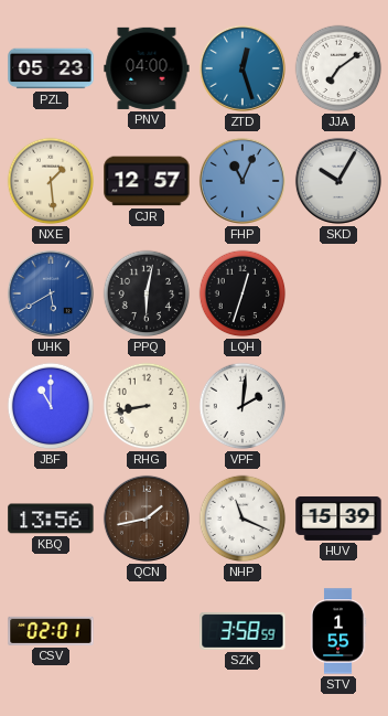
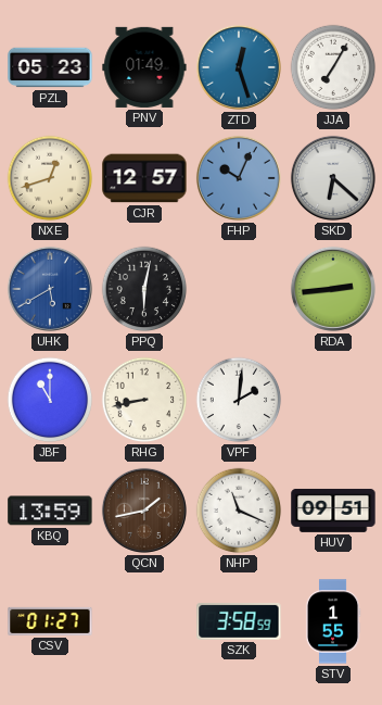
PNV: 04:00 -> 01:49
JJA: 7:09 -> 7:05
NXE: 1:29 -> 12:42
FHP: 11:04 -> 10:04
SKD: 10:05 -> 6:22
LQH: 12:33 -> none
RDA: none -> 2:44
KBQ: 13:56 -> 13:59
HUV: 15:39 -> 09:51
CSV: 02:01 -> 01:27
